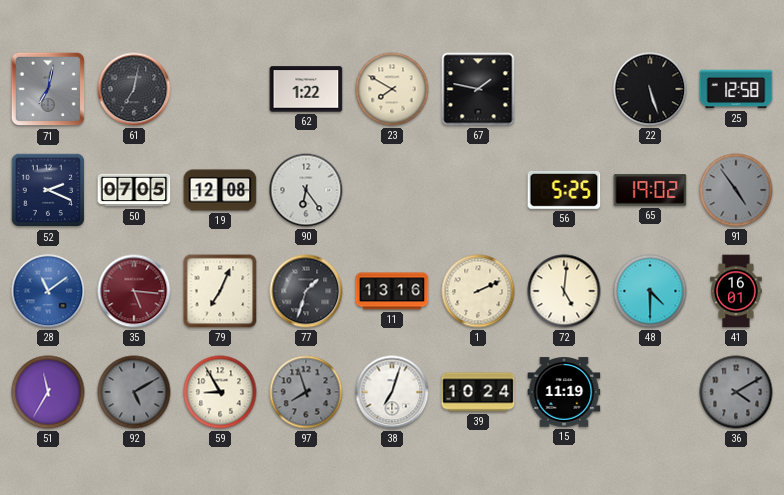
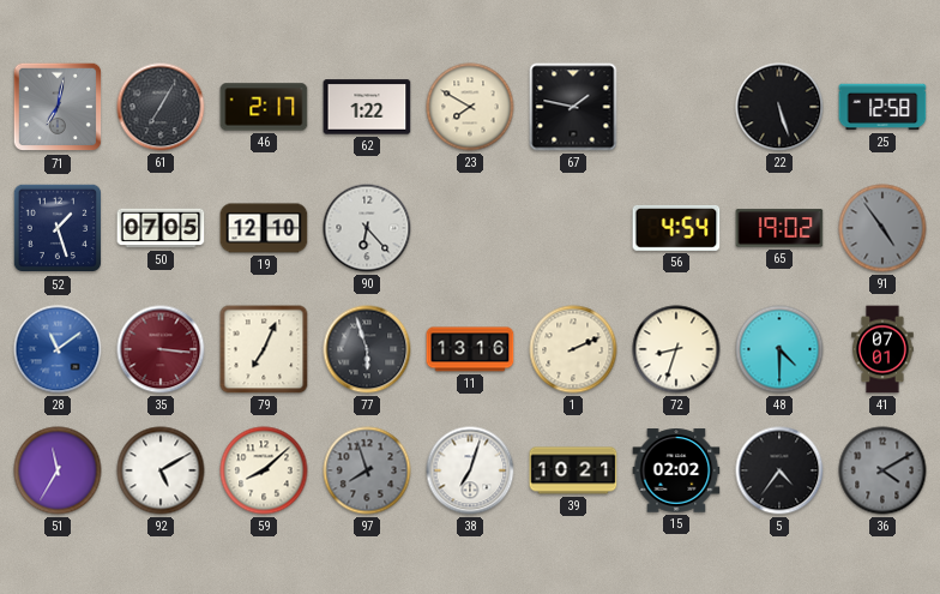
61: 7:02 -> 7:05
46: none -> 2:17
52: 2:19 -> 1:27
19: 12:08 -> 12:10
90: 6:24 -> 6:23
56: 5:25 -> 4:54
35: 5:16 -> 3:16
77: 1:33 -> 5:57
72: 5:01 -> 8:33
41: 16:01 -> 07:01
92 dial: grey -> white
59: 8:55 -> 8:08
39: 10:24 -> 10:21
15: 11:19 -> 02:02
5: none -> 4:36
